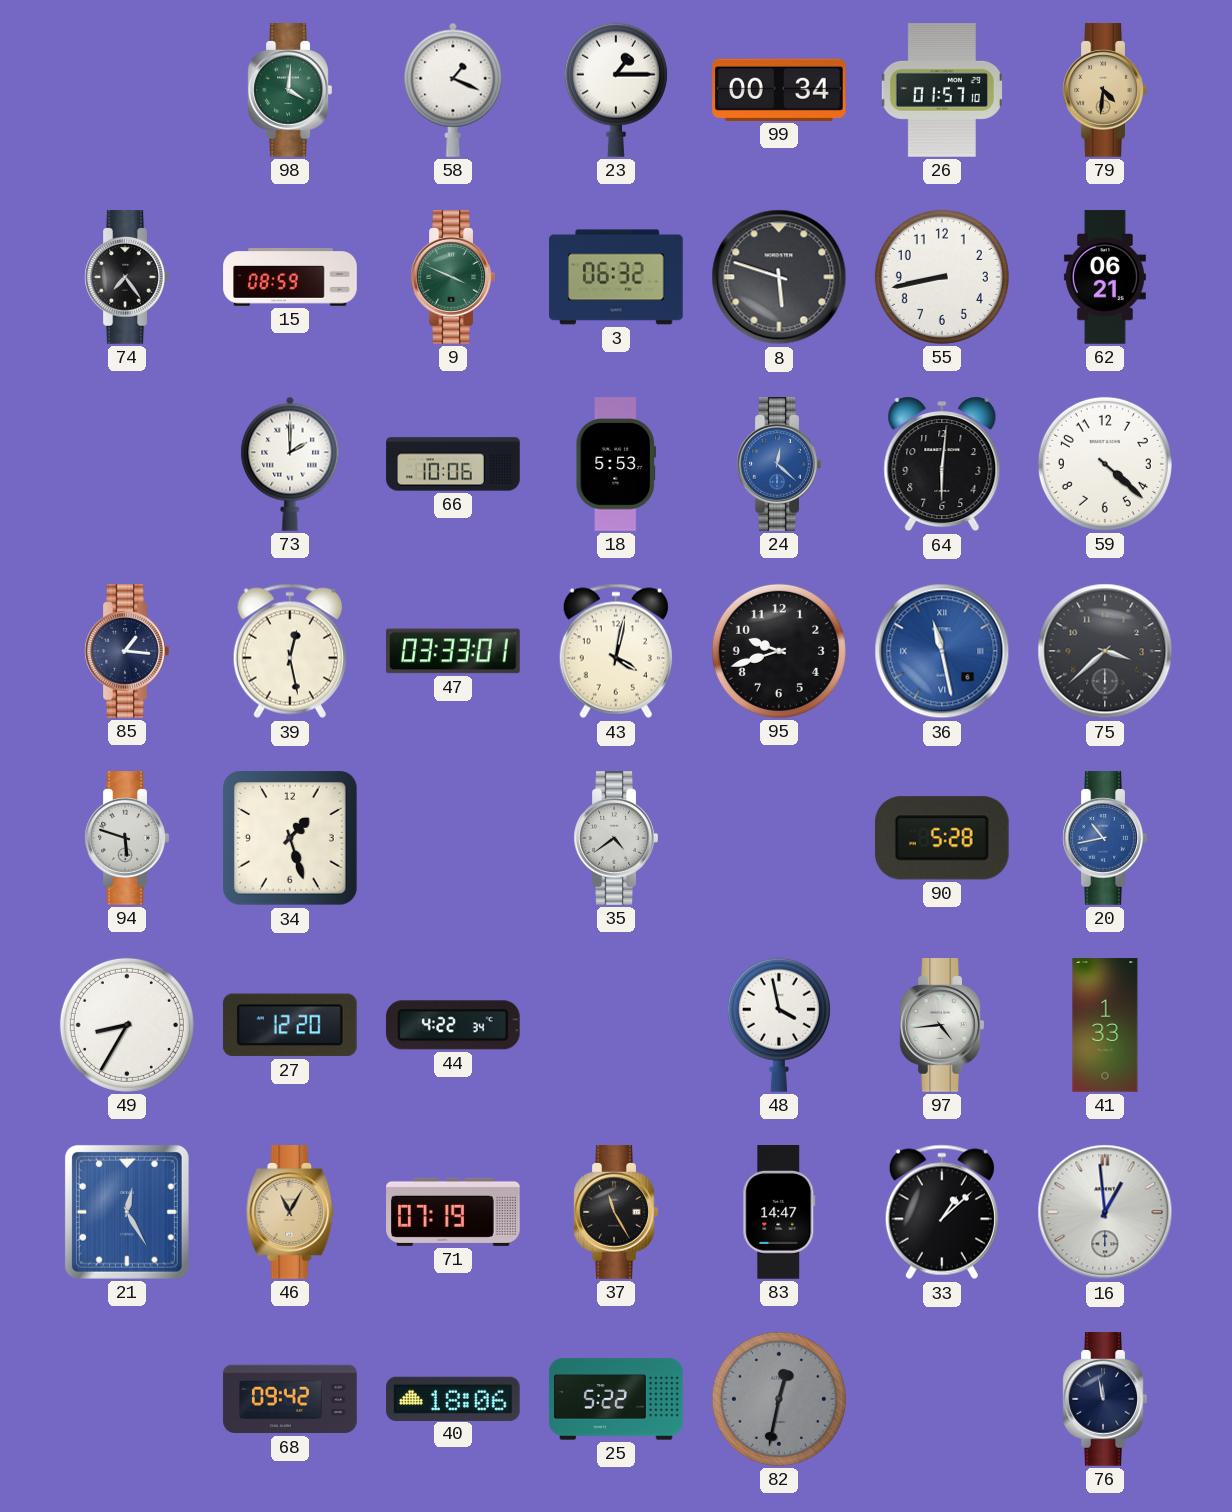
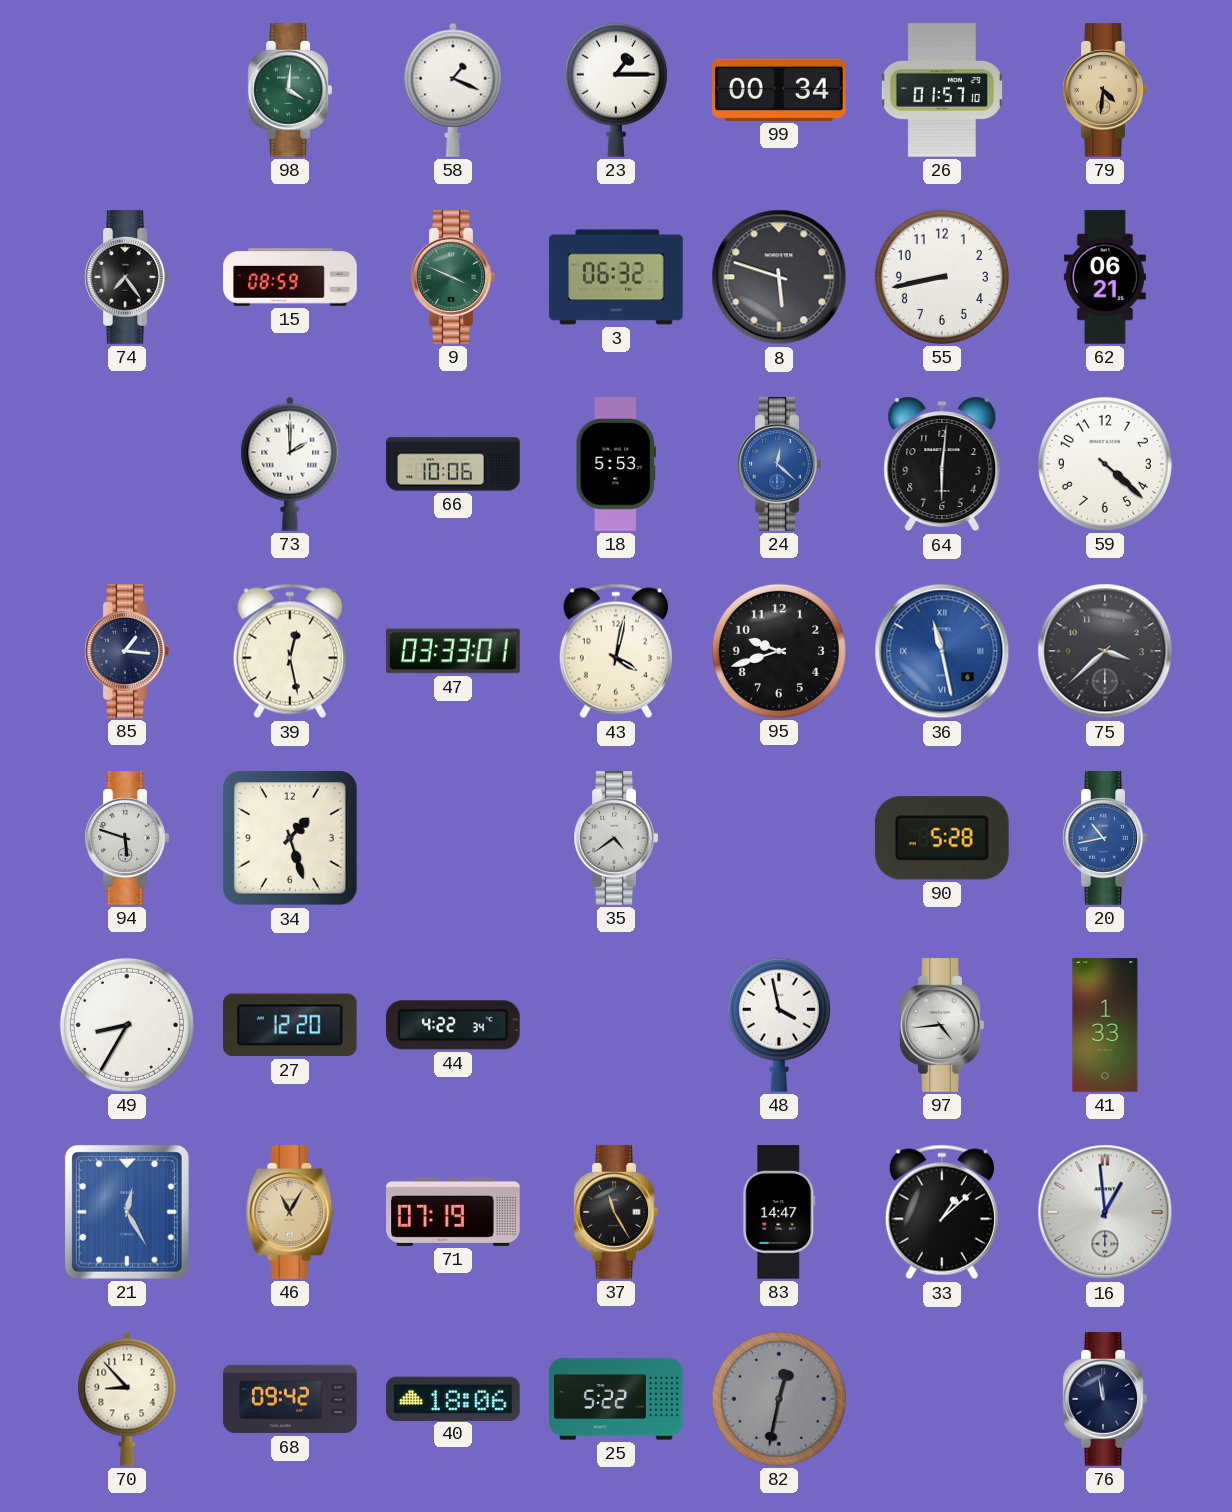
70: none -> 8:53
